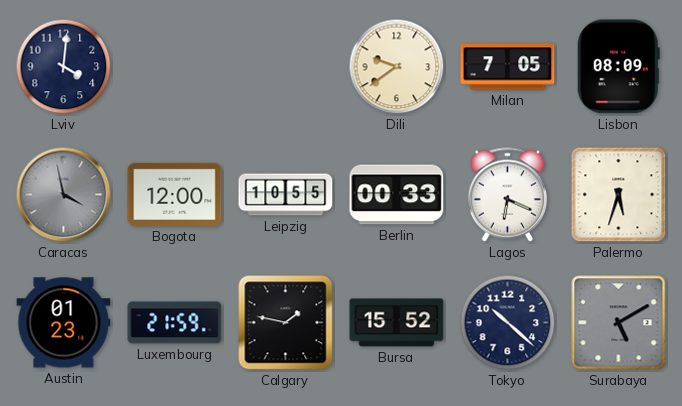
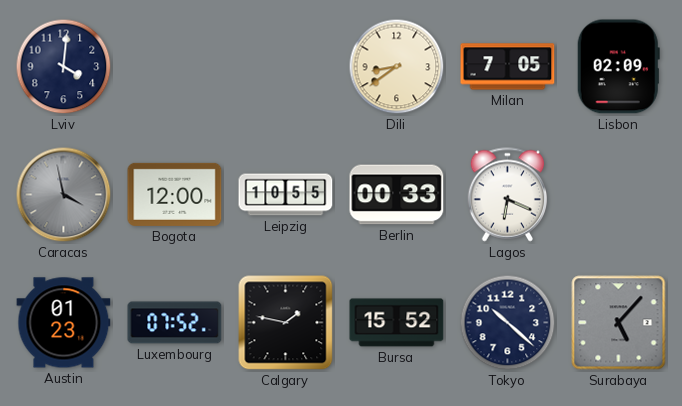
Dili: 9:39 -> 8:39
Lisbon: 08:09 -> 02:09
Palermo: 5:33 -> none
Luxembourg: 21:59 -> 07:52
Surabaya: 5:10 -> 5:07
